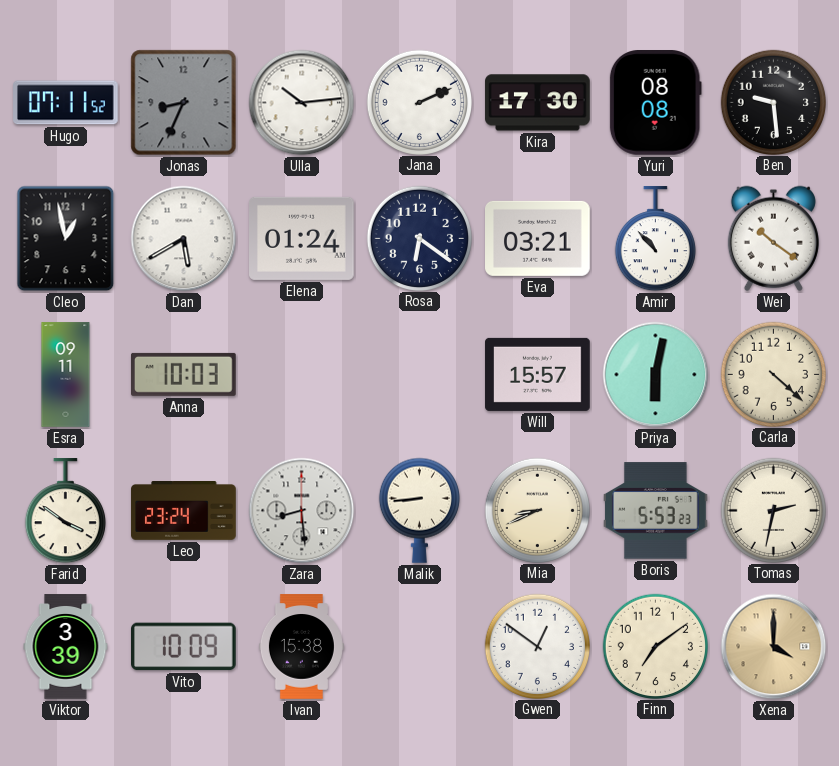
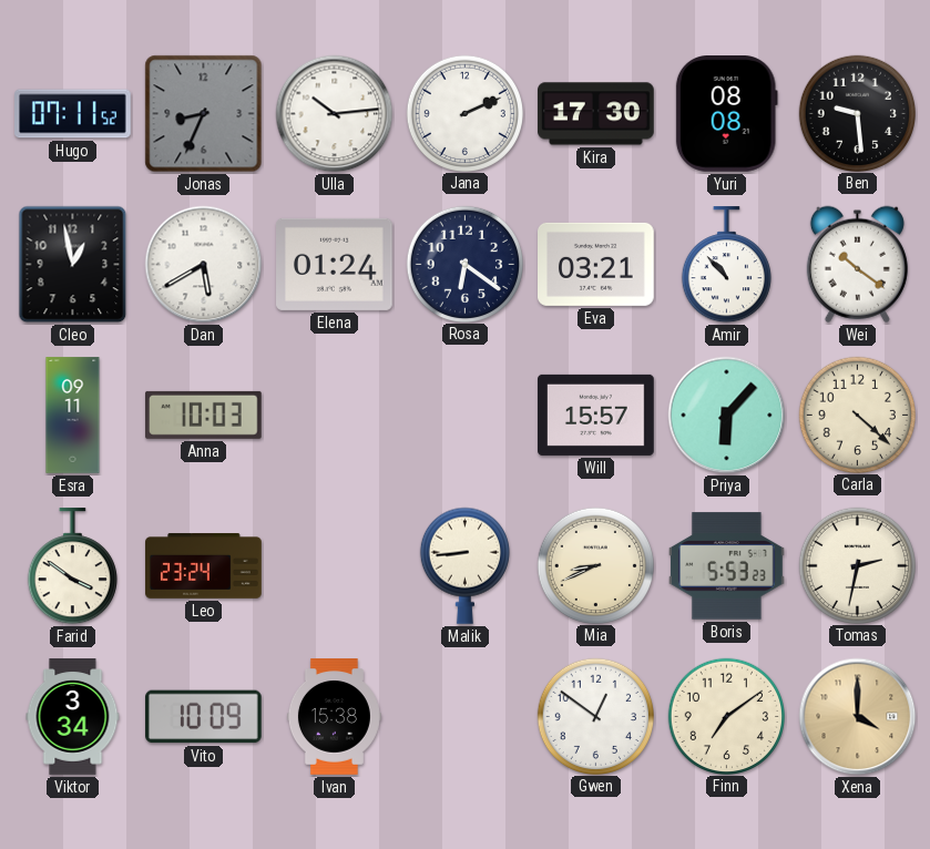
Priya: 6:02 -> 6:07
Zara: 8:29 -> none
Viktor: 3:39 -> 3:34
